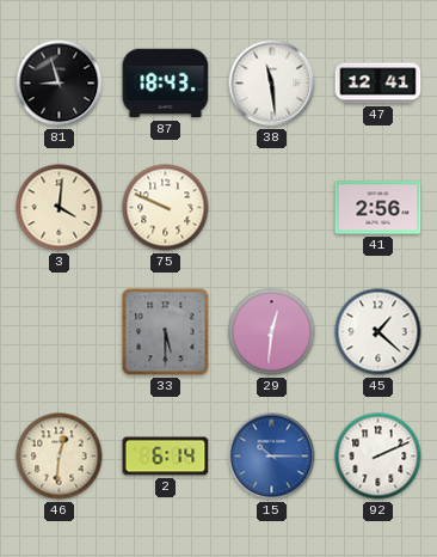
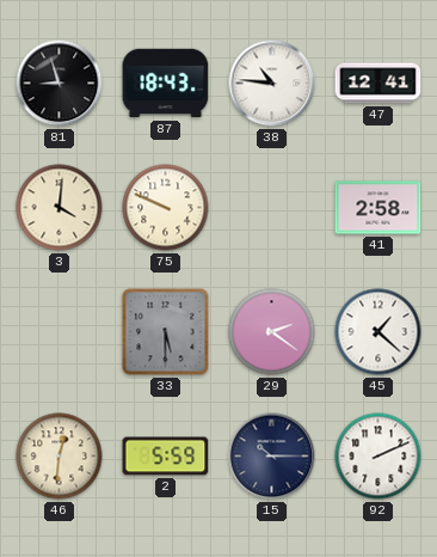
38: 11:29 -> 10:46
41: 2:56 -> 2:58
29: 12:31 -> 2:21
2: 6:14 -> 5:59
15 dial: blue -> navy
